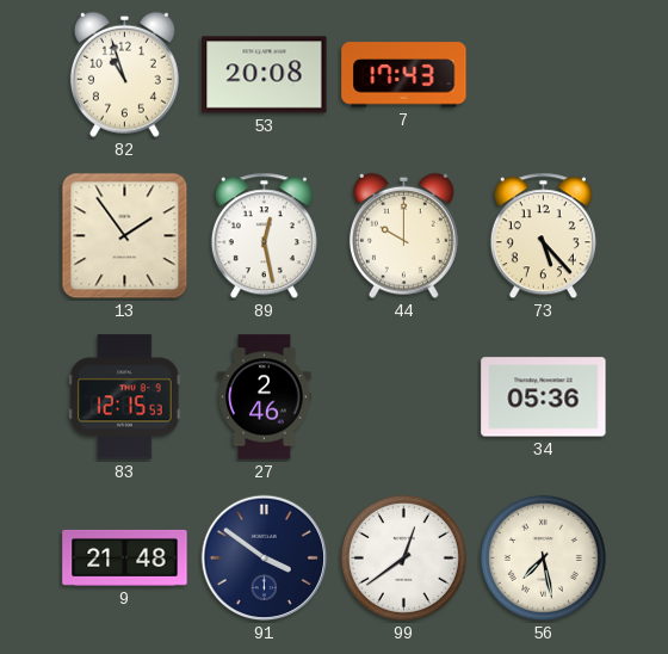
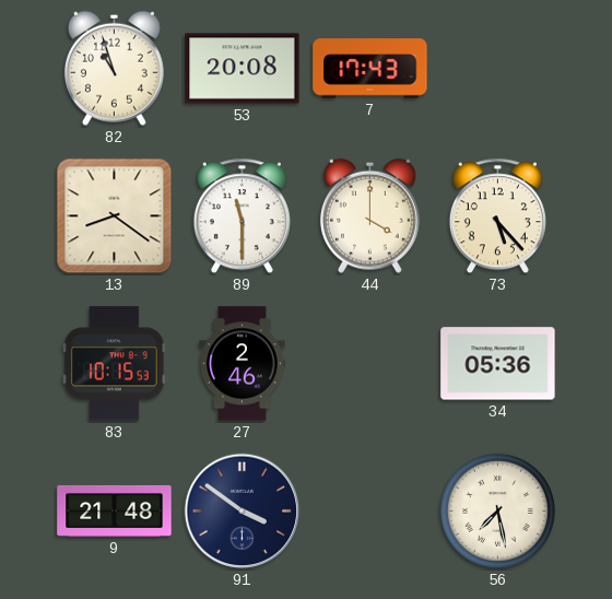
13: 1:54 -> 8:21
89: 12:28 -> 11:30
44: 10:00 -> 4:00
83: 12:15 -> 10:15
99: 12:39 -> none
